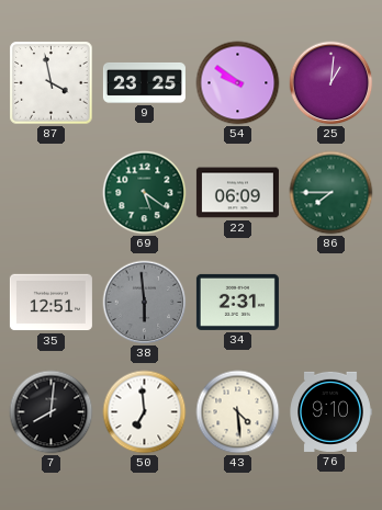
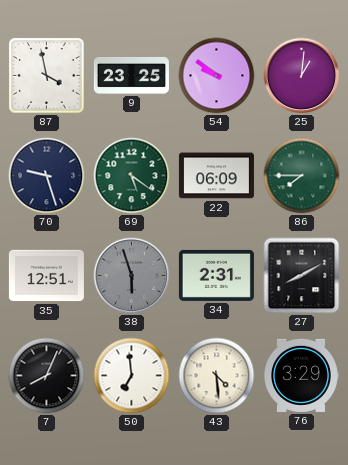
70: none -> 9:27
38: 5:59 -> 5:57
27: none -> 8:10
7: 8:01 -> 8:04
76: 9:10 -> 3:29
